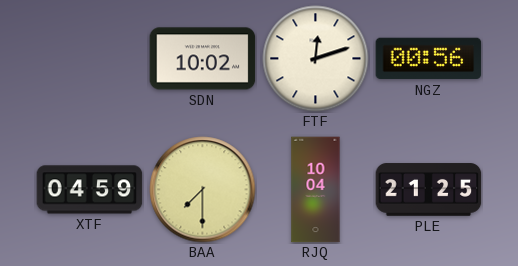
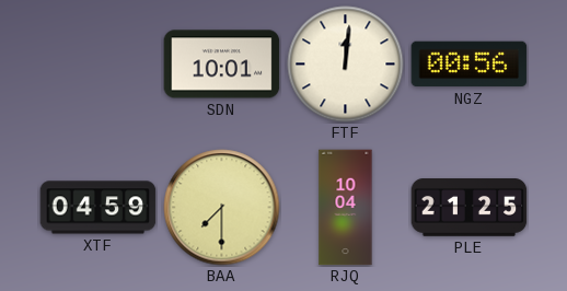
SDN: 10:02 -> 10:01
FTF: 12:12 -> 12:01
